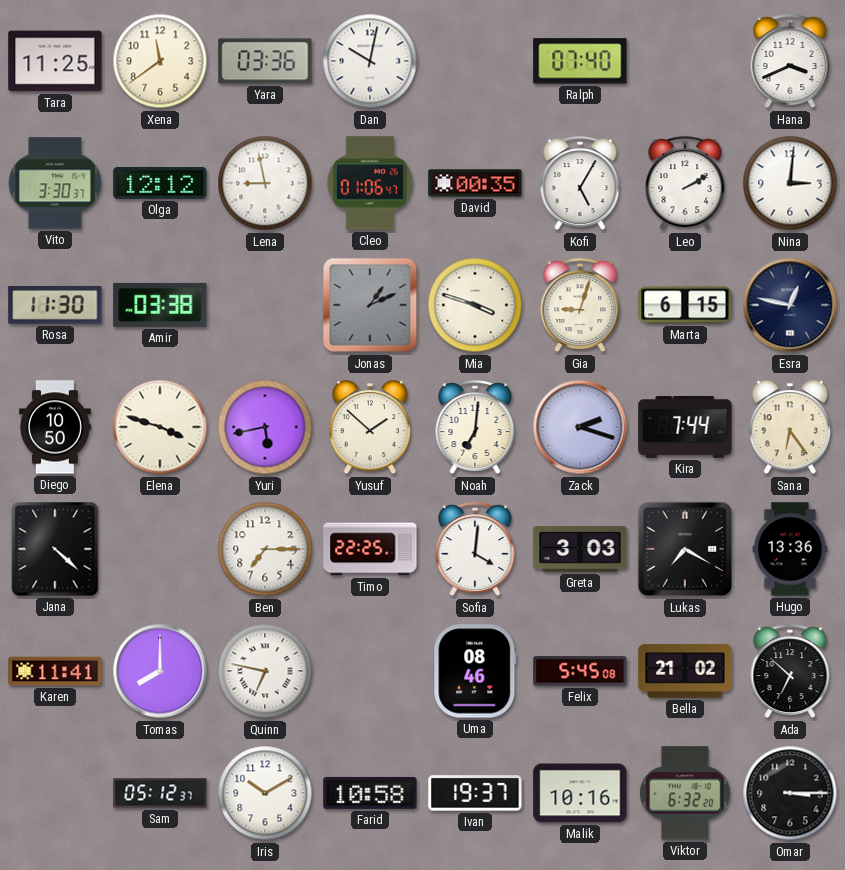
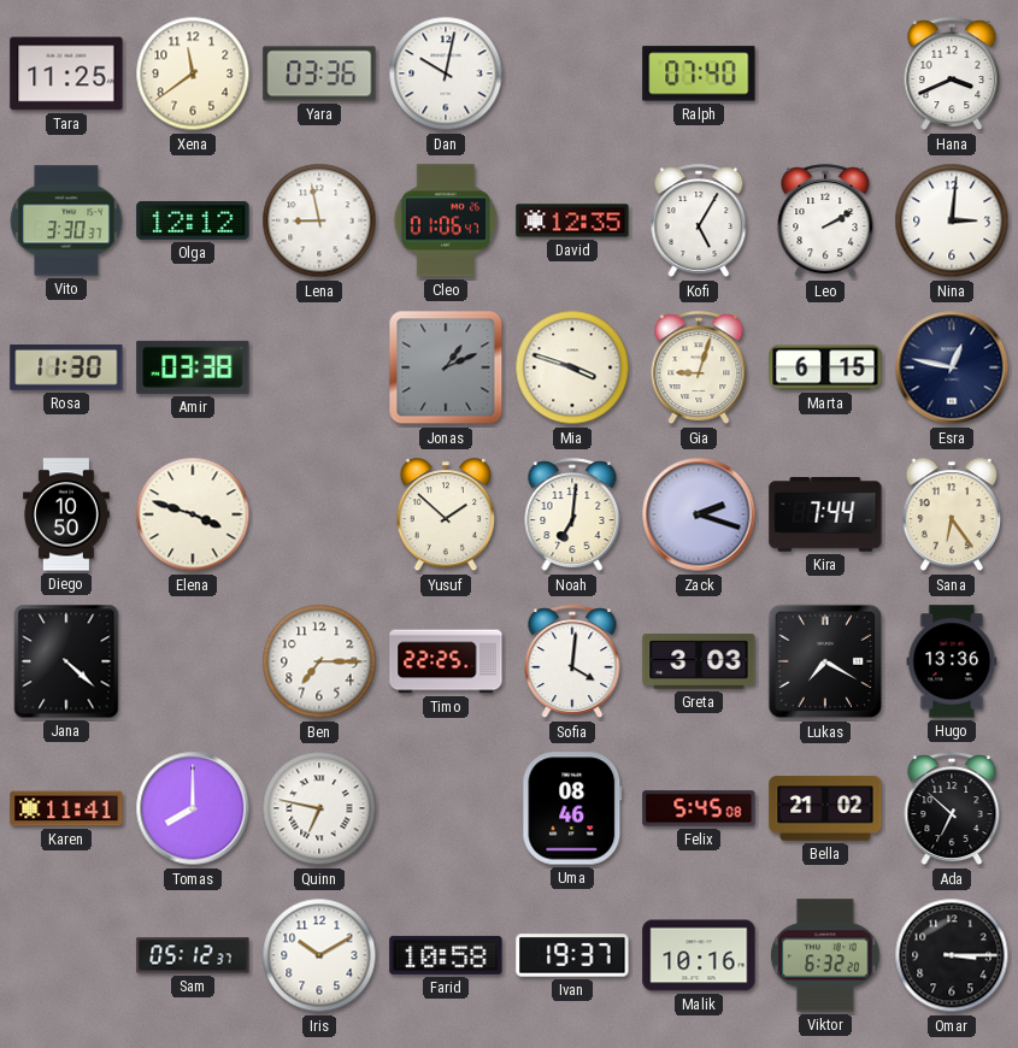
David: 00:35 -> 12:35
Yuri: 5:43 -> none
